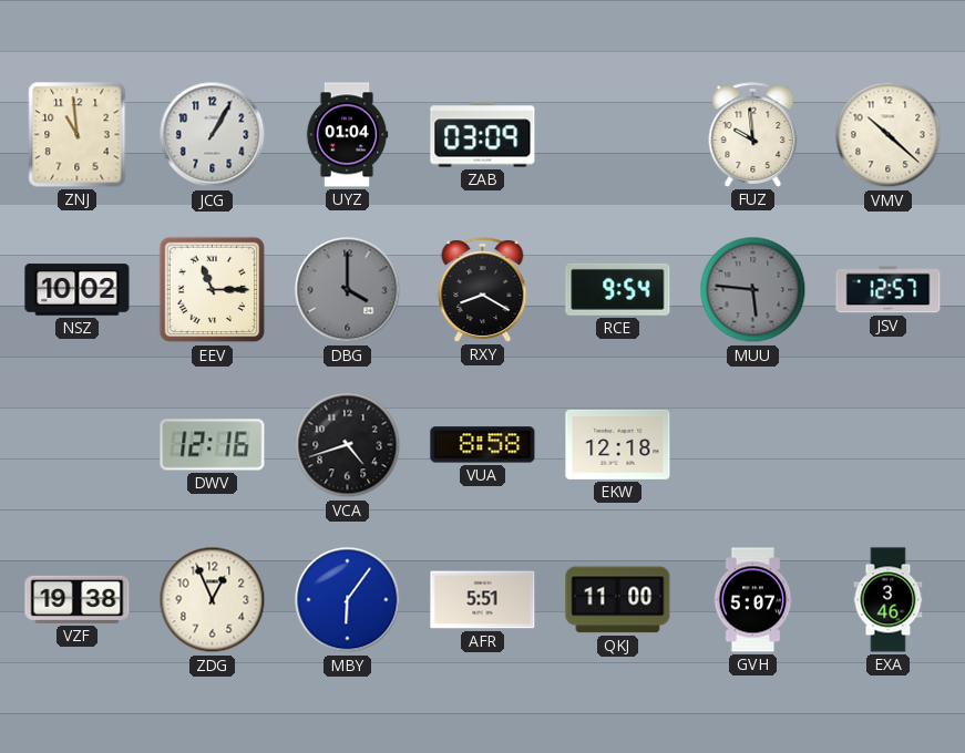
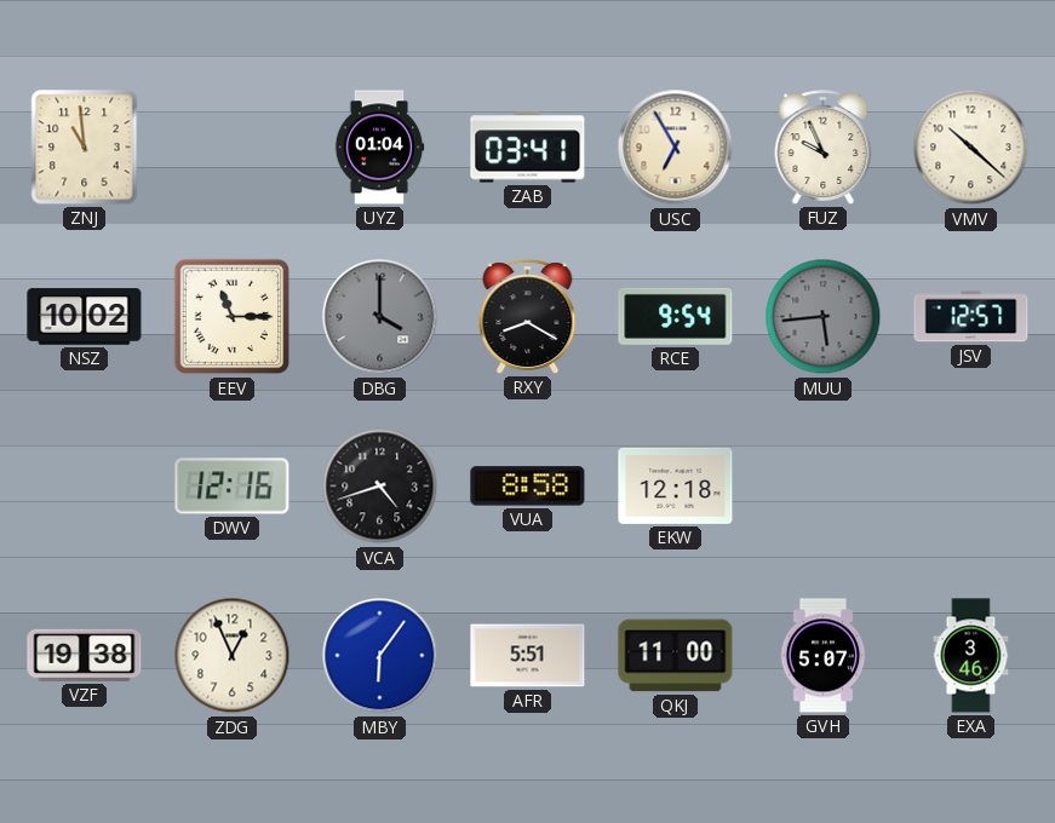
JCG: 1:05 -> none
ZAB: 03:09 -> 03:41
USC: none -> 6:55
FUZ: 9:59 -> 9:56
MUU: 5:46 -> 5:44
